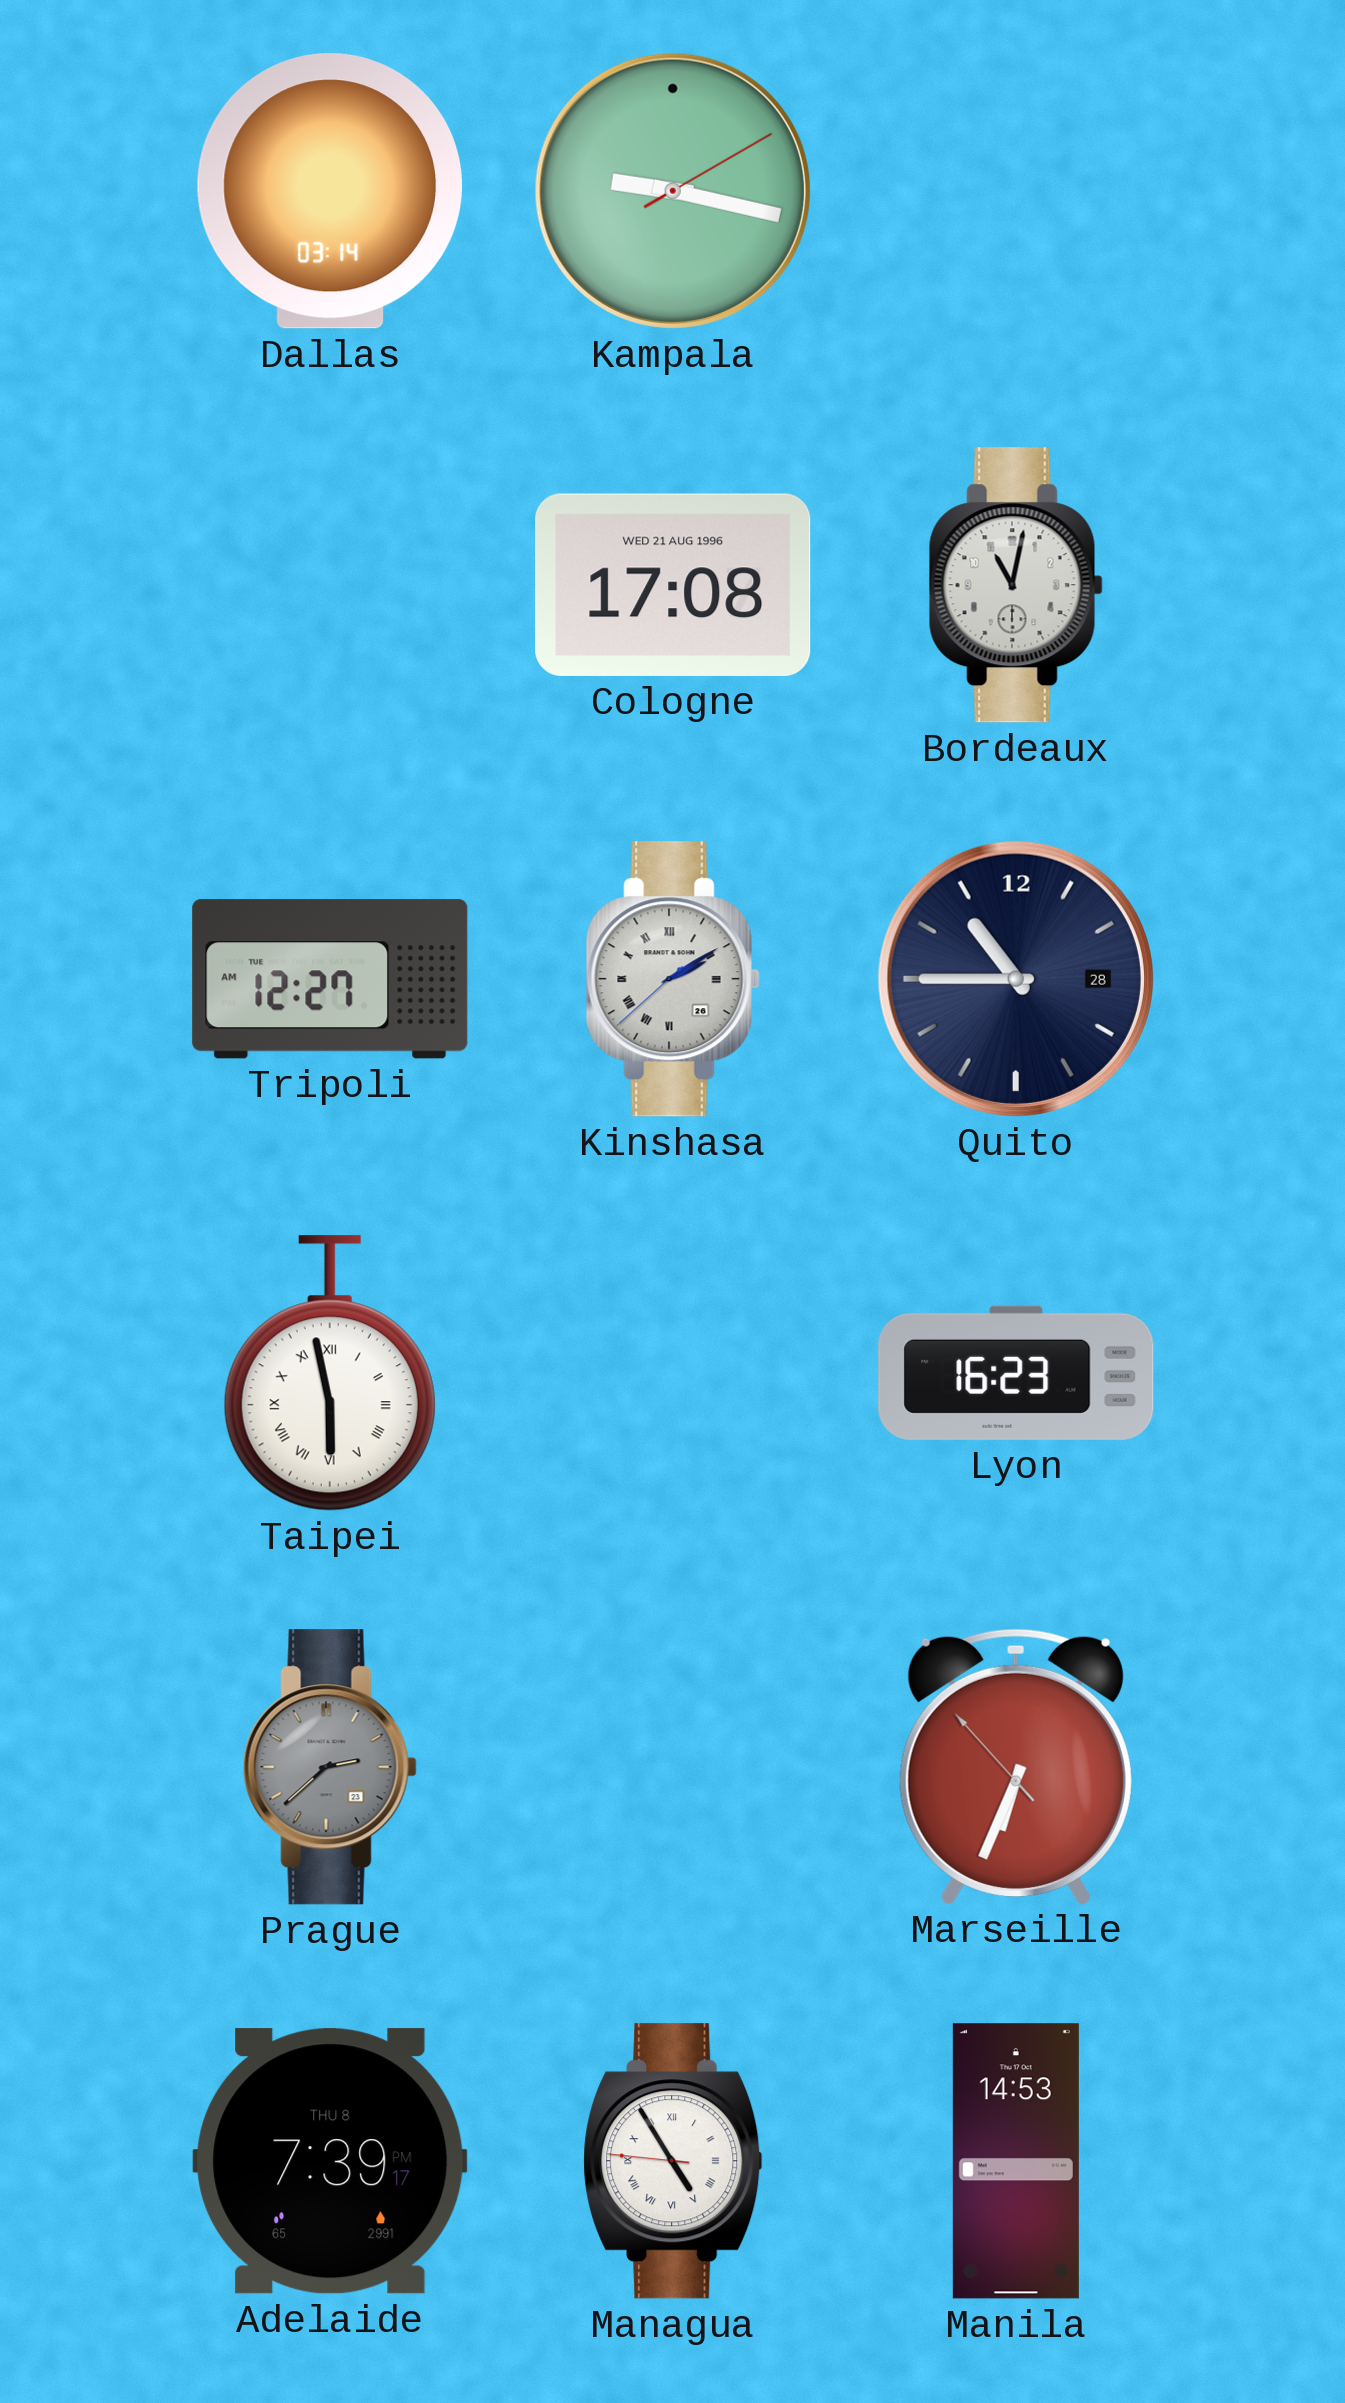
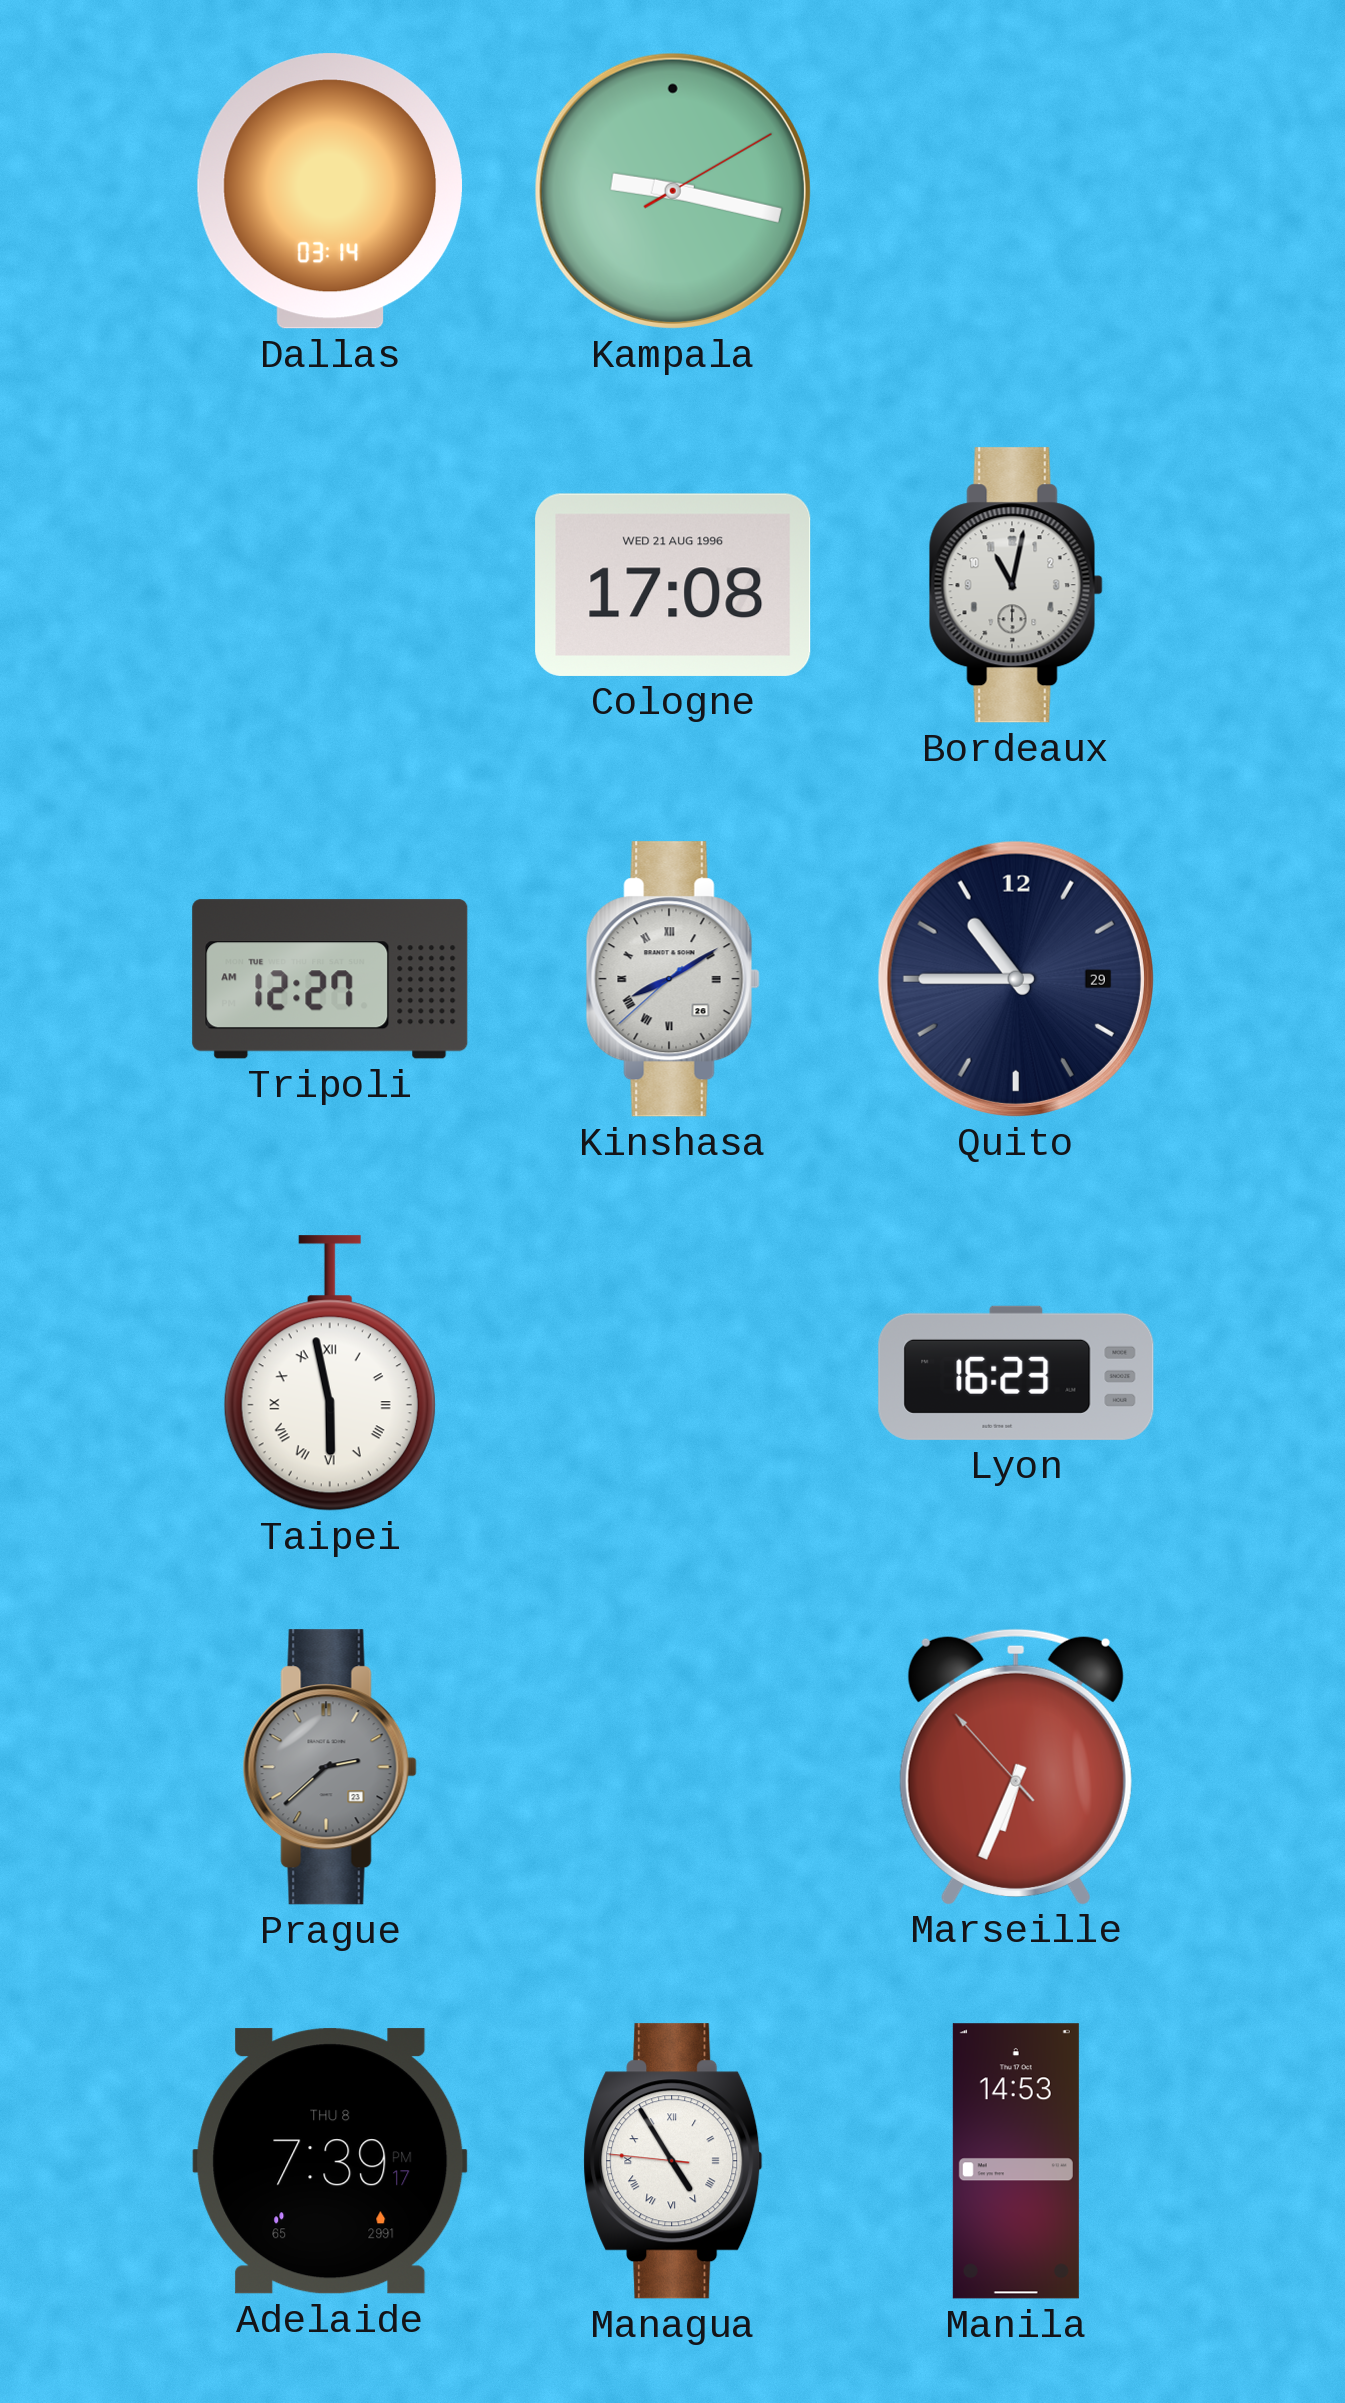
Kinshasa: 2:09 -> 8:09
Quito date: 28 -> 29
